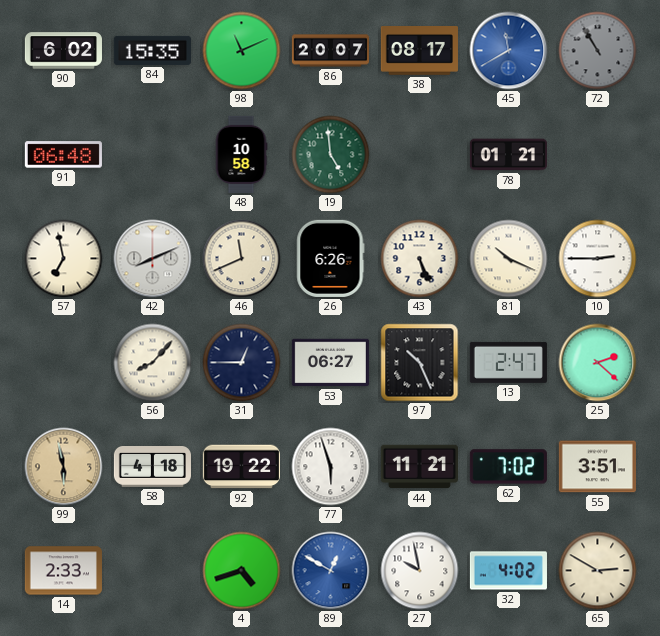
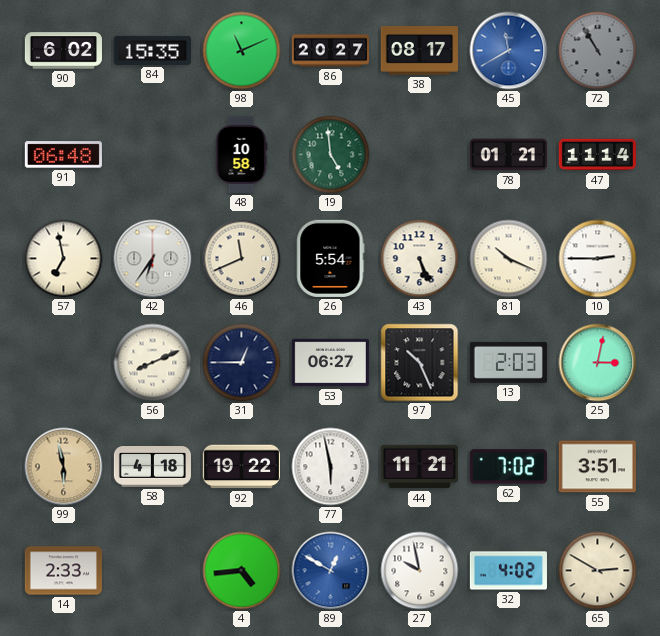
86: 20:07 -> 20:27
47: none -> 11:14
42: 8:11 -> 6:36
26: 6:26 -> 5:54
56: 8:07 -> 8:11
13: 2:47 -> 2:03
25: 2:22 -> 3:02
77: 5:57 -> 5:58
4: 4:42 -> 4:44
